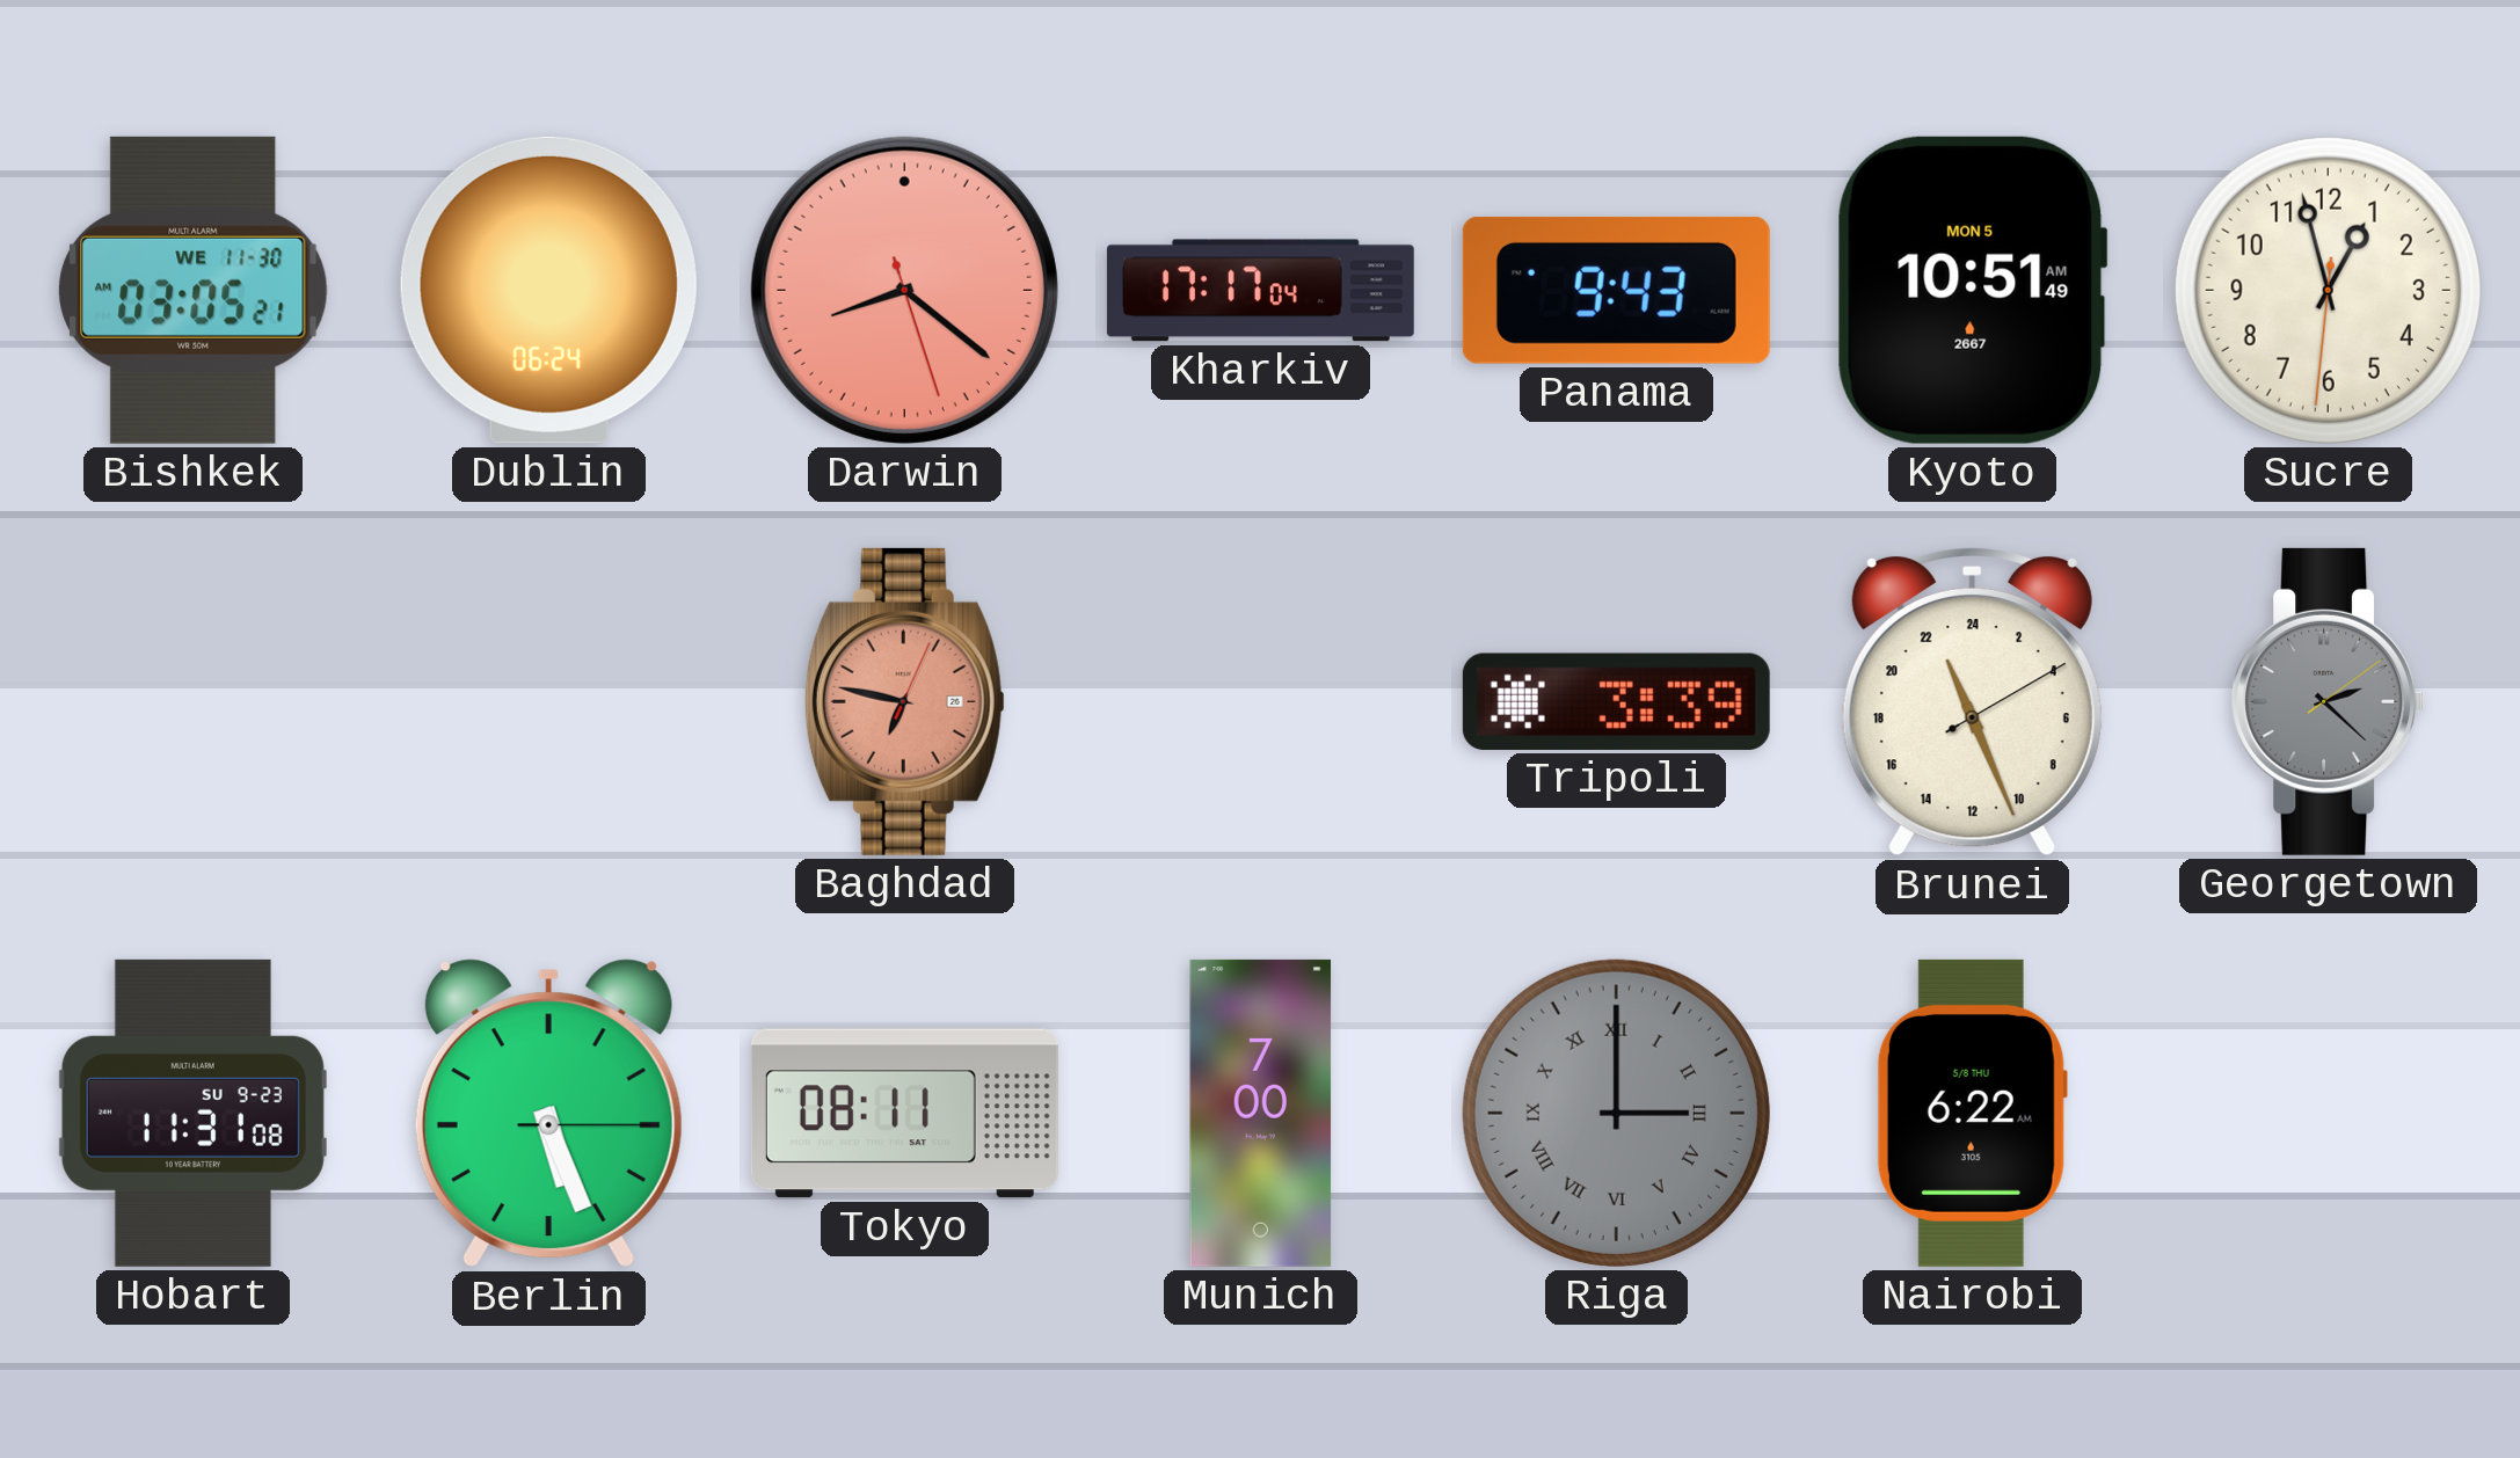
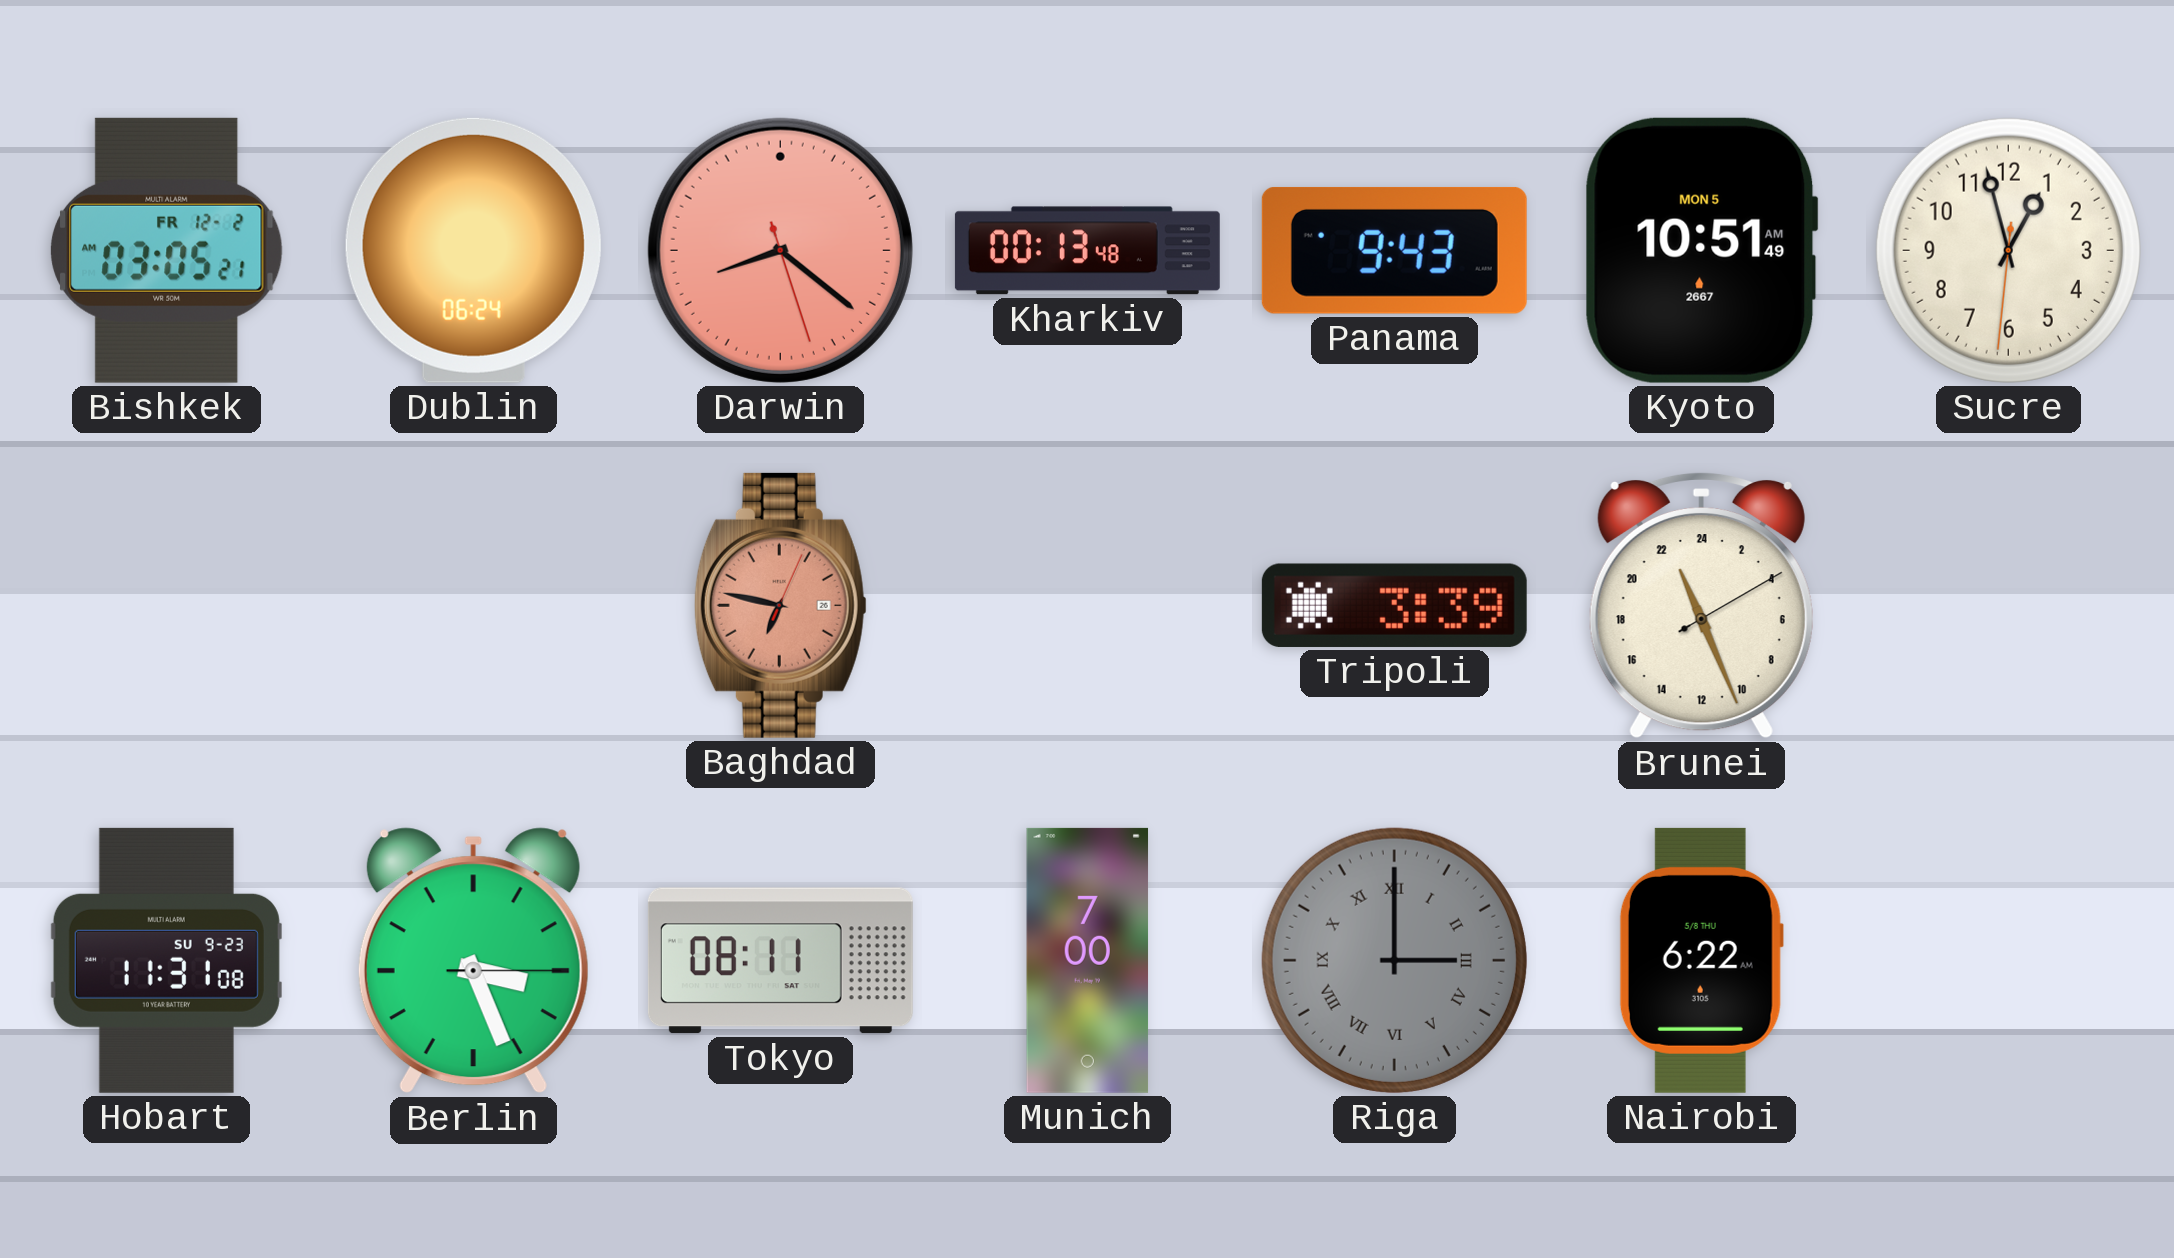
Bishkek date: WE 11-30 -> FR 12-2
Kharkiv: 17:17 -> 00:13
Georgetown: 2:22 -> none
Berlin: 5:26 -> 3:26
